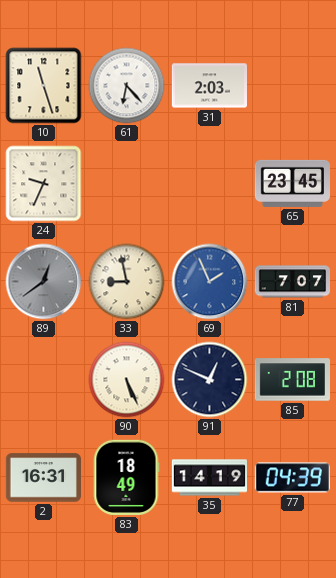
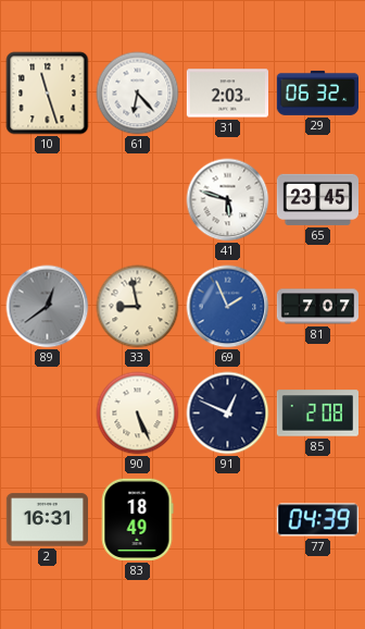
29: none -> 06:32
24: 9:34 -> none
41: none -> 5:48
35: 14:19 -> none
